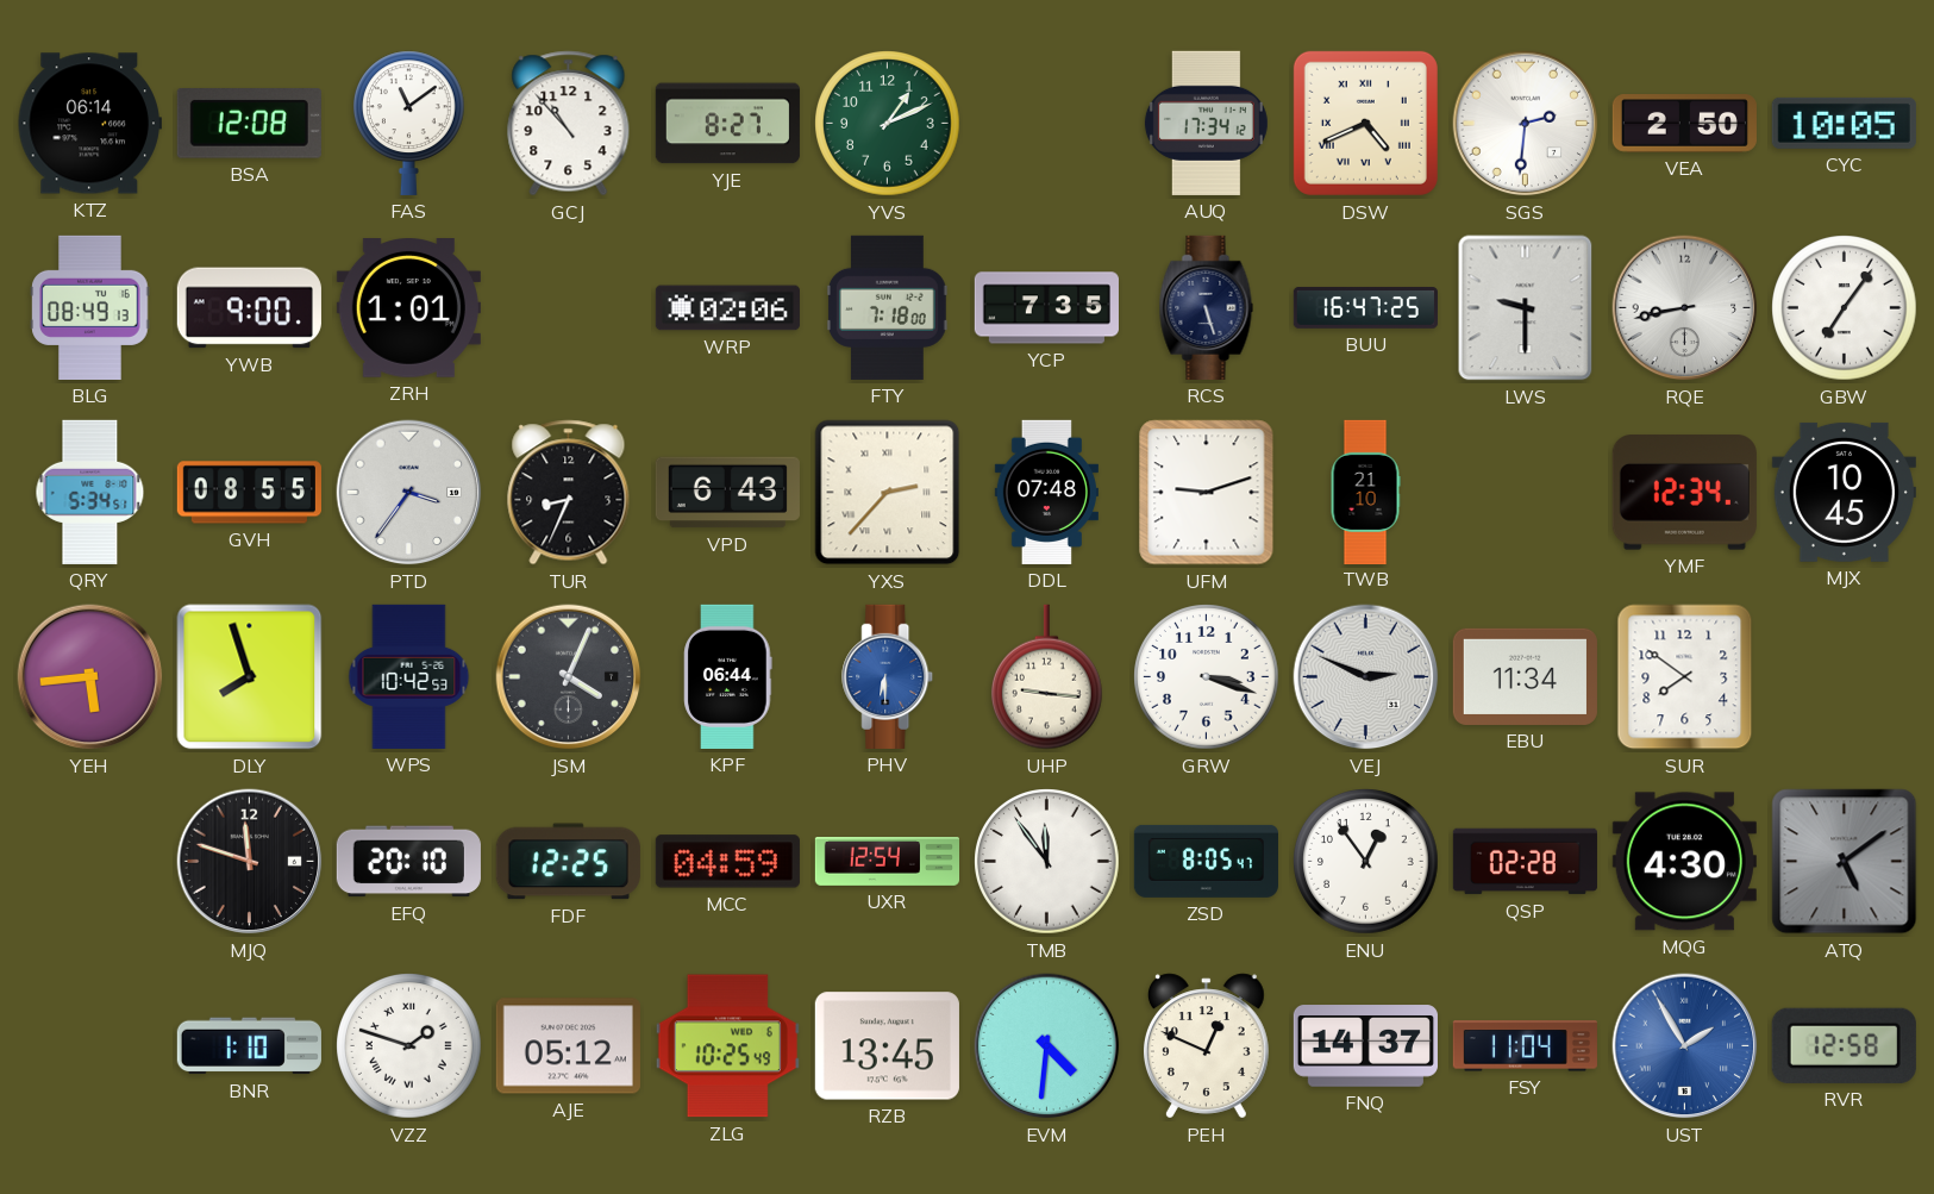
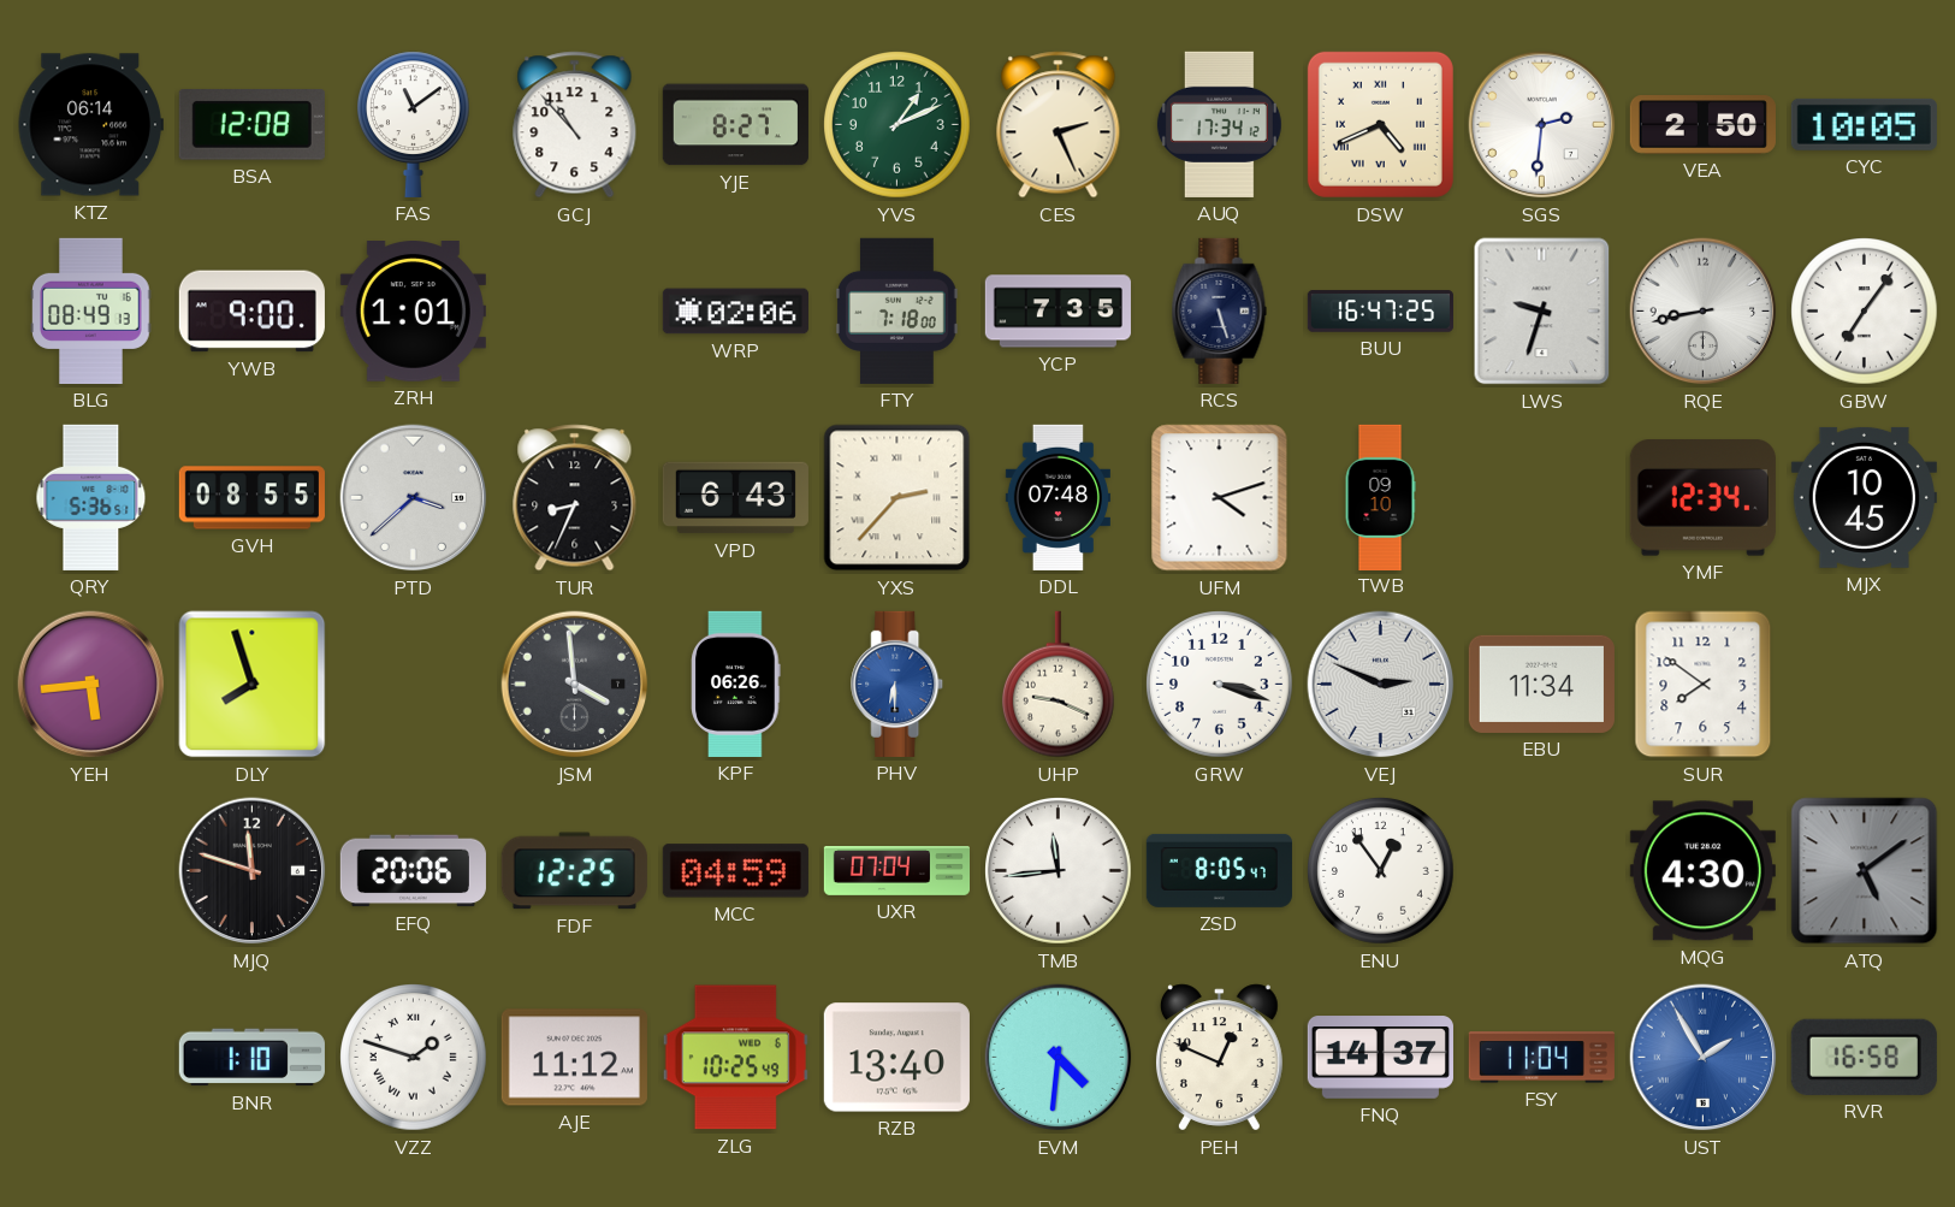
CES: none -> 2:26
LWS: 9:30 -> 9:33
QRY: 5:34 -> 5:36
PTD: 3:36 -> 3:38
UFM: 9:12 -> 4:12
TWB: 21:10 -> 09:10
WPS: 10:42 -> none
JSM: 4:04 -> 3:59
KPF: 06:44 -> 06:26
UHP: 9:16 -> 9:19
EFQ: 20:10 -> 20:06
UXR: 12:54 -> 07:04
TMB: 11:54 -> 11:44
QSP: 02:28 -> none
AJE: 05:12 -> 11:12
RZB: 13:45 -> 13:40
RVR: 12:58 -> 16:58
